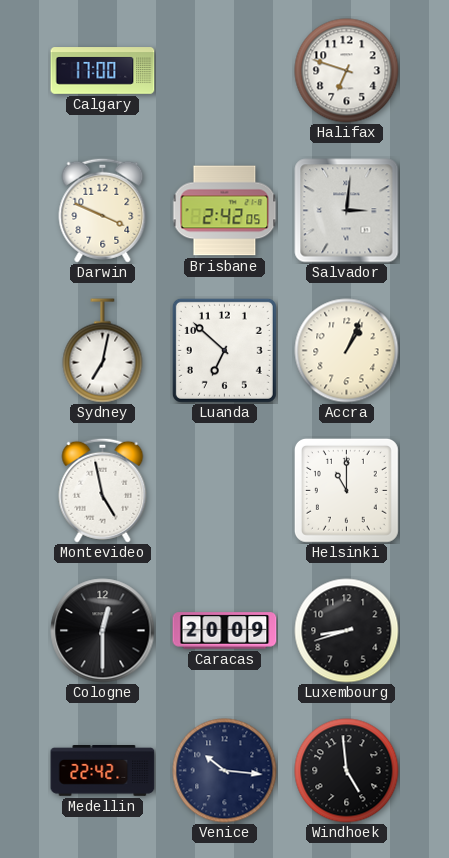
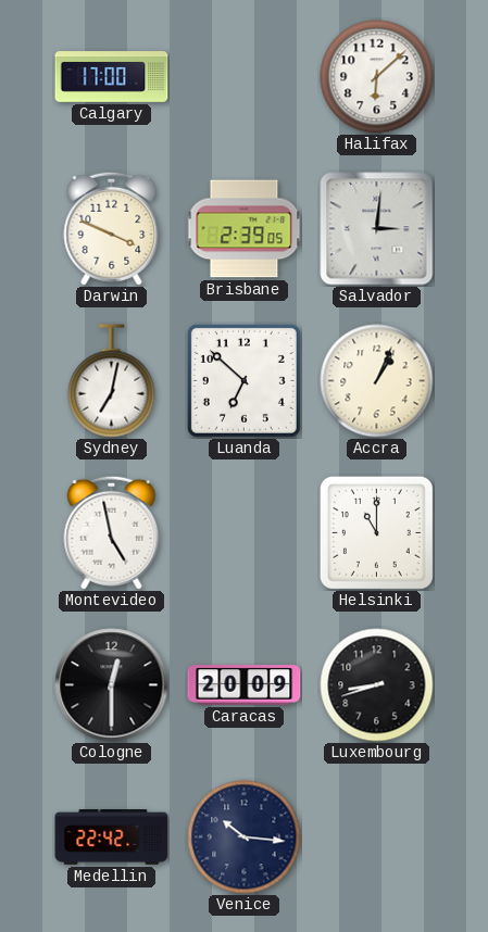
Halifax: 6:48 -> 6:08
Brisbane: 2:42 -> 2:39
Windhoek: 4:59 -> none
